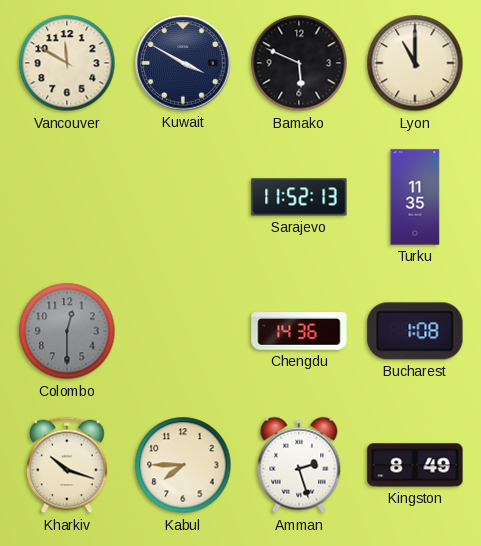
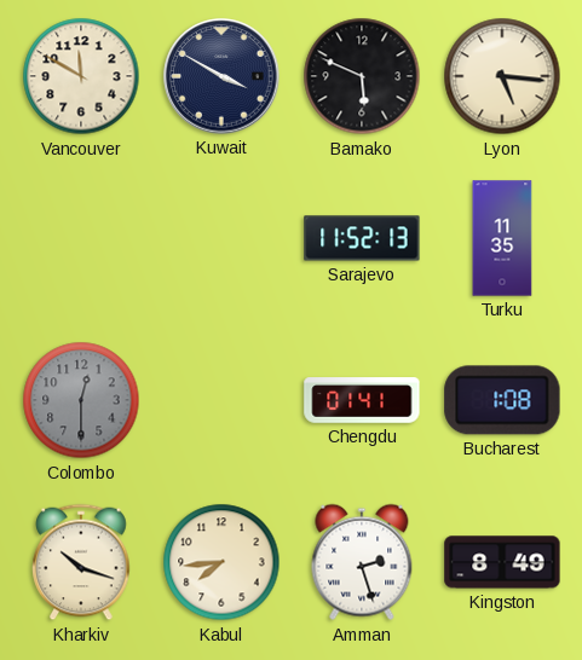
Lyon: 11:00 -> 5:16
Chengdu: 14:36 -> 01:41
Kabul: 7:45 -> 7:44
